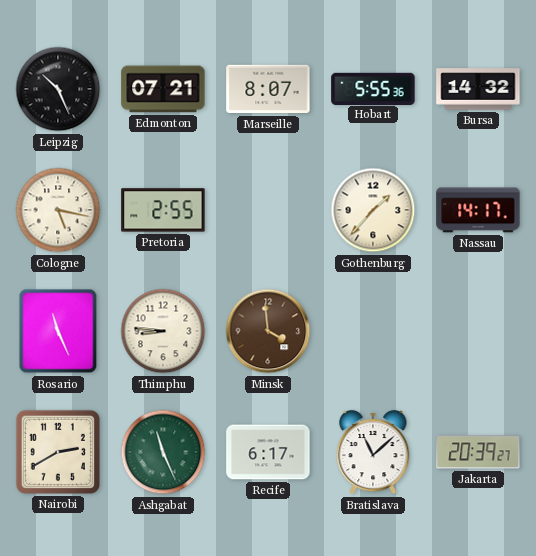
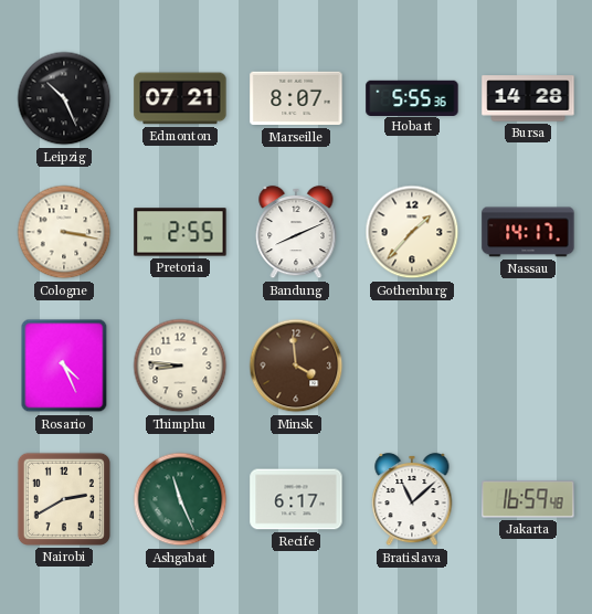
Bursa: 14:32 -> 14:28
Cologne: 5:17 -> 3:17
Bandung: none -> 8:11
Rosario: 11:26 -> 4:26
Jakarta: 20:39 -> 16:59
